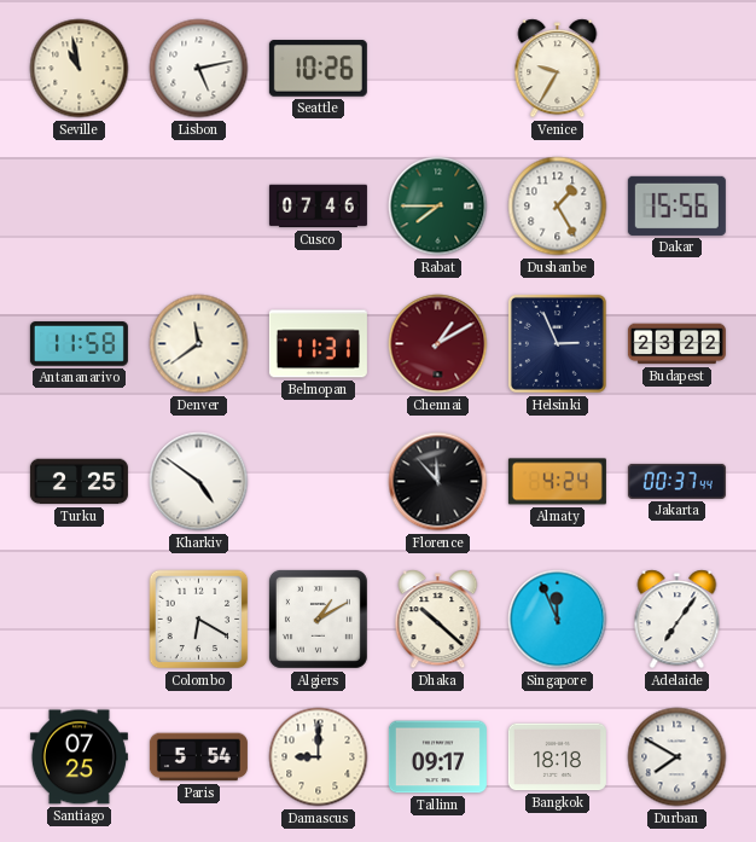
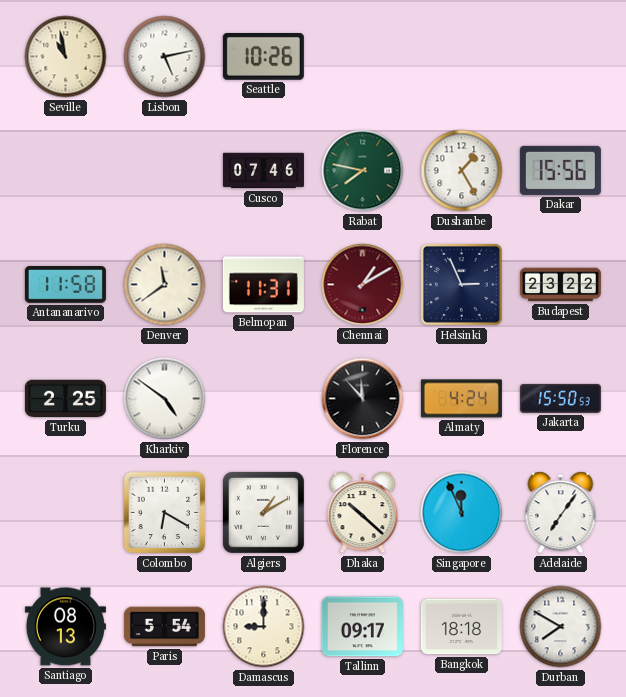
Venice: 9:35 -> none
Rabat: 7:45 -> 7:47
Jakarta: 00:37 -> 15:50
Santiago: 07:25 -> 08:13
